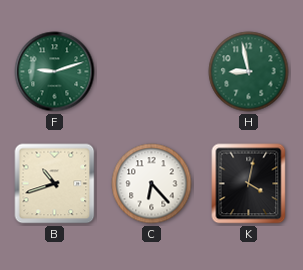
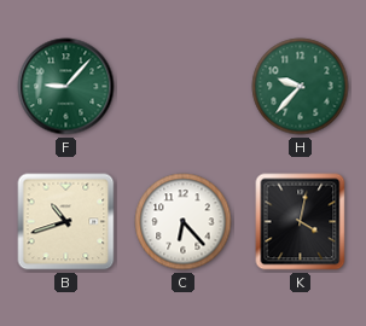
F: 9:12 -> 9:07
H: 8:58 -> 9:37
